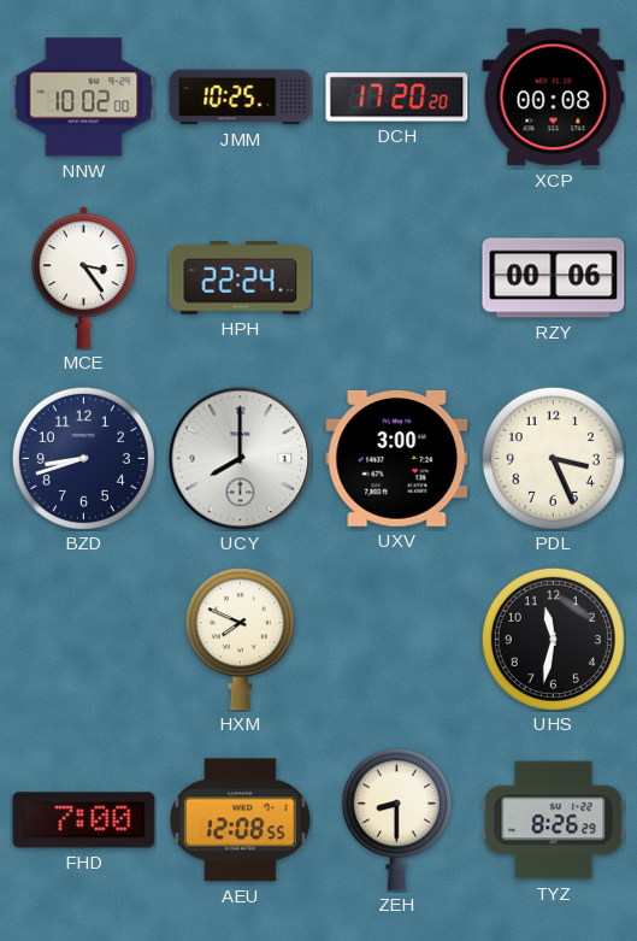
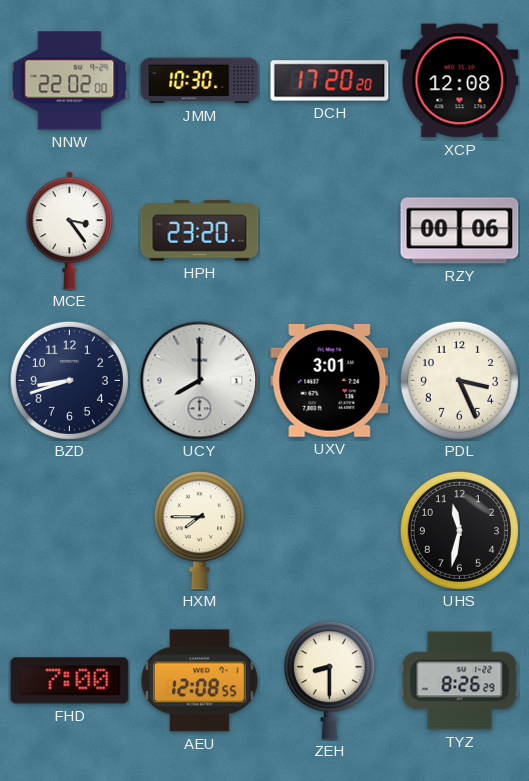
NNW: 10:02 -> 22:02
JMM: 10:25 -> 10:30
XCP: 00:08 -> 12:08
HPH: 22:24 -> 23:20
UXV: 3:00 -> 3:01
HXM: 7:49 -> 7:45
